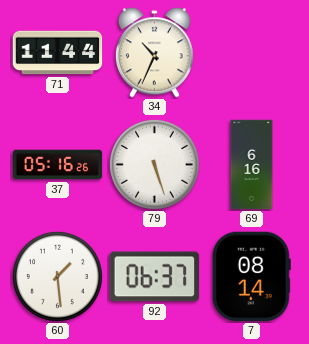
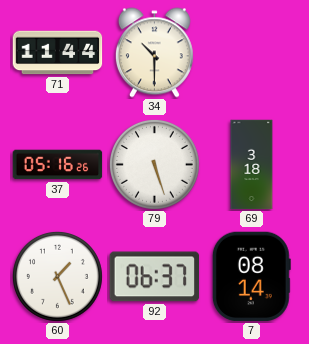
34: 10:34 -> 10:30
69: 6:16 -> 3:18
60: 1:29 -> 1:26
